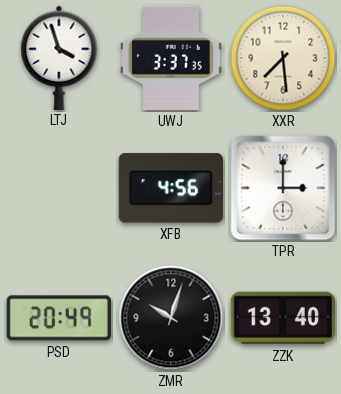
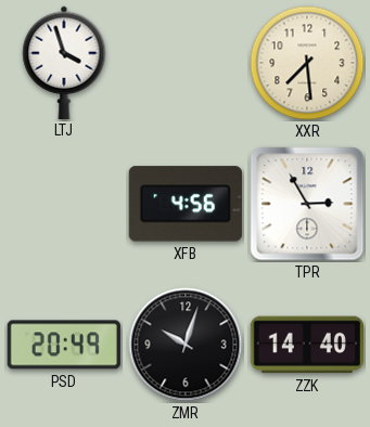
UWJ: 3:37 -> none
TPR: 3:00 -> 2:55
ZZK: 13:40 -> 14:40
